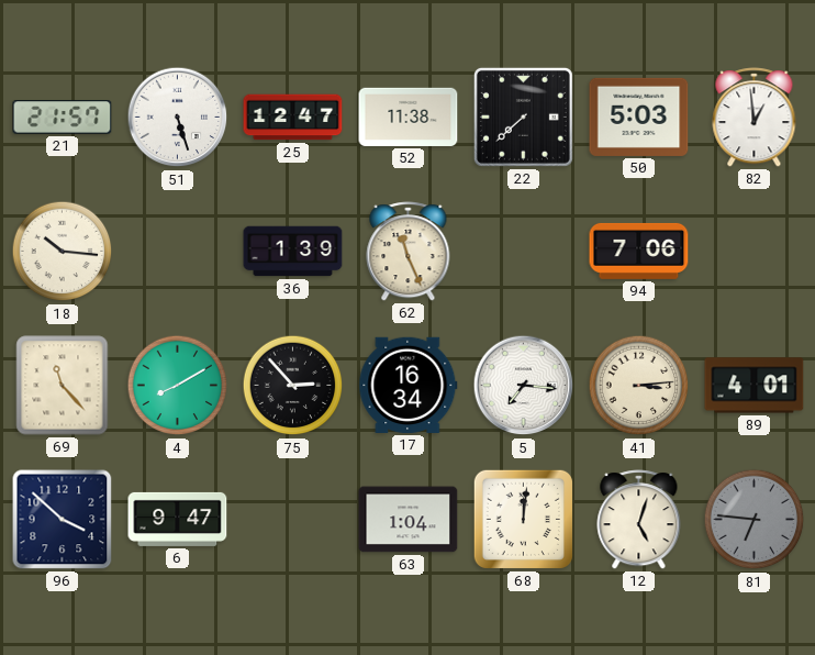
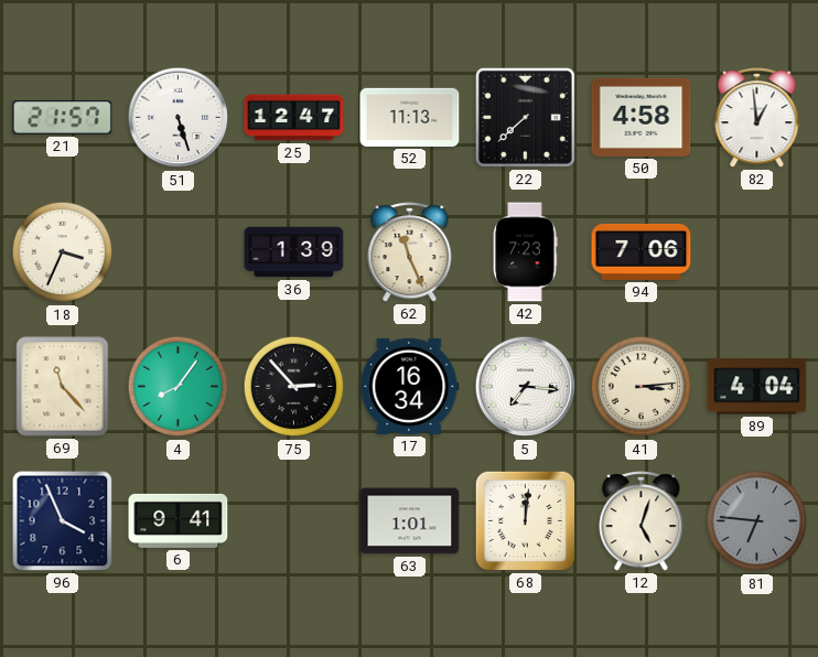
52: 11:38 -> 11:13
50: 5:03 -> 4:58
18: 10:16 -> 3:34
42: none -> 7:23
4: 8:10 -> 8:06
89: 4:01 -> 4:04
96: 3:52 -> 3:56
6: 9:47 -> 9:41
63: 1:04 -> 1:01
